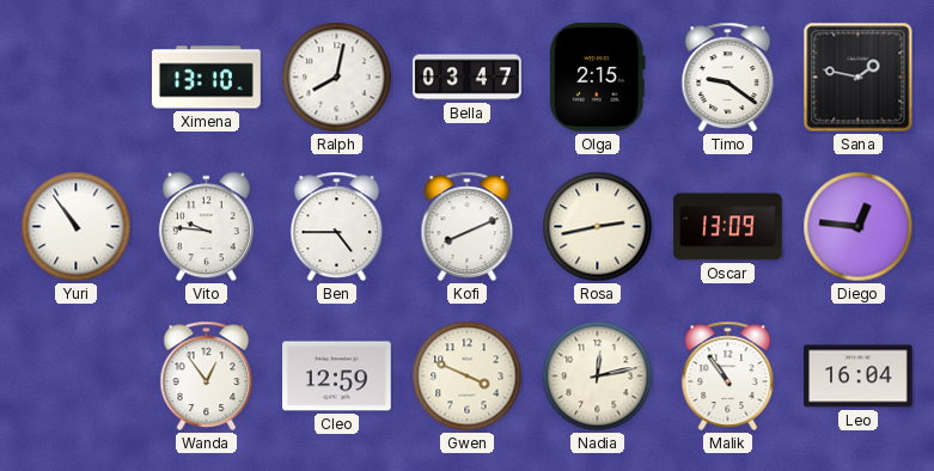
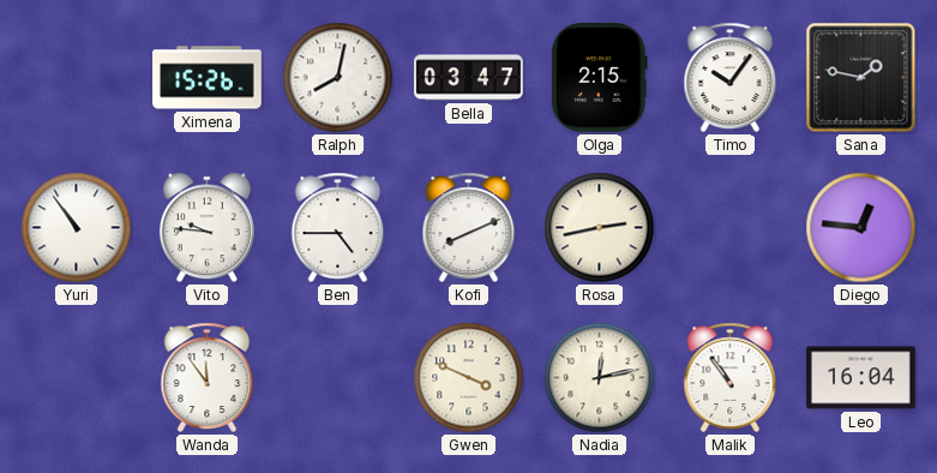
Ximena: 13:10 -> 15:26
Timo: 9:21 -> 10:06
Oscar: 13:09 -> none
Wanda: 12:54 -> 11:54
Cleo: 12:59 -> none
